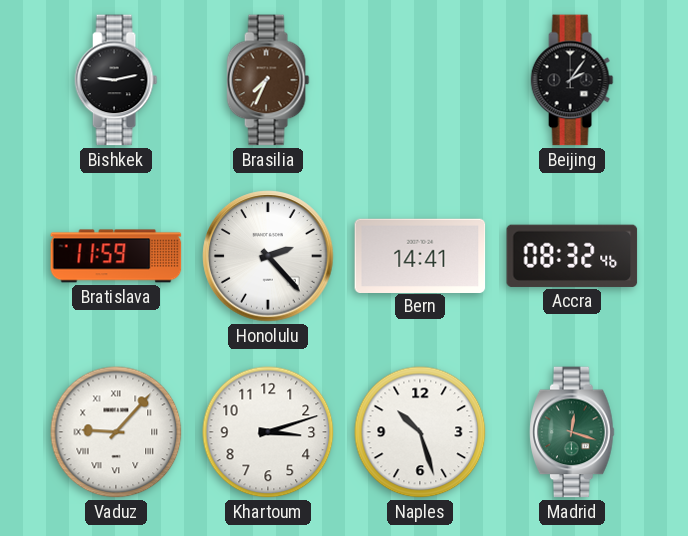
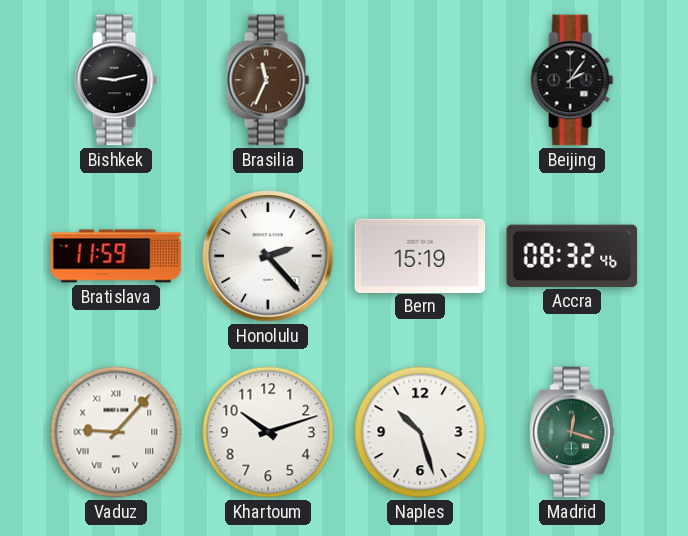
Brasilia: 7:34 -> 11:34
Bern: 14:41 -> 15:19
Khartoum: 3:12 -> 10:12
